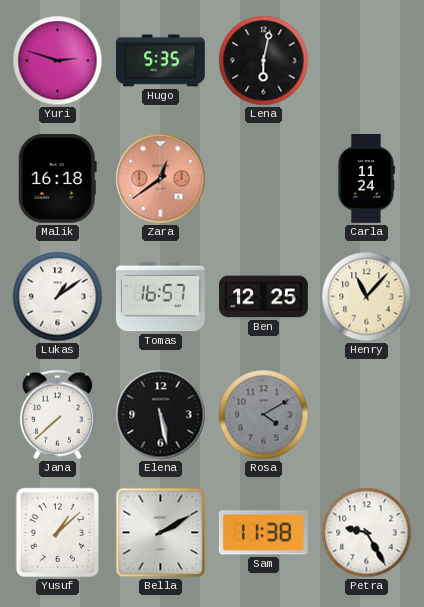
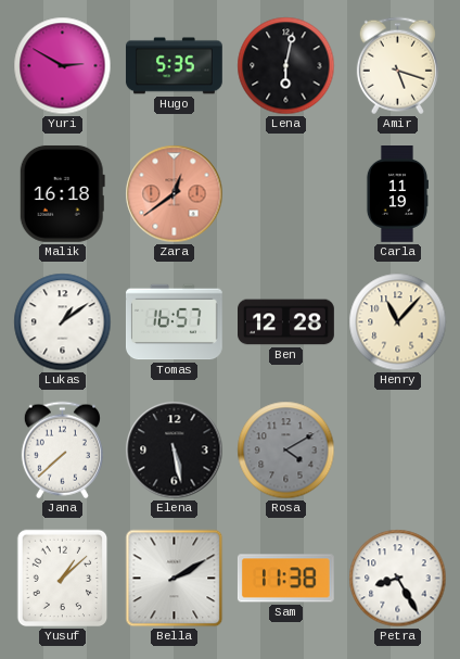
Yuri: 2:48 -> 2:50
Amir: none -> 5:18
Carla: 11:24 -> 11:19
Ben: 12:25 -> 12:28
Petra: 9:25 -> 8:25
